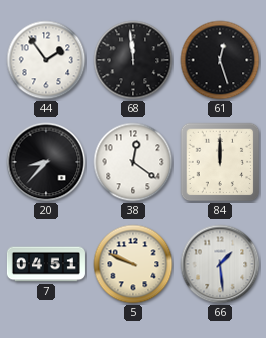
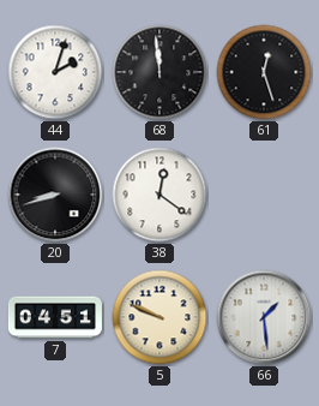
44: 1:54 -> 2:03
20: 8:37 -> 8:42
84: 12:00 -> none
